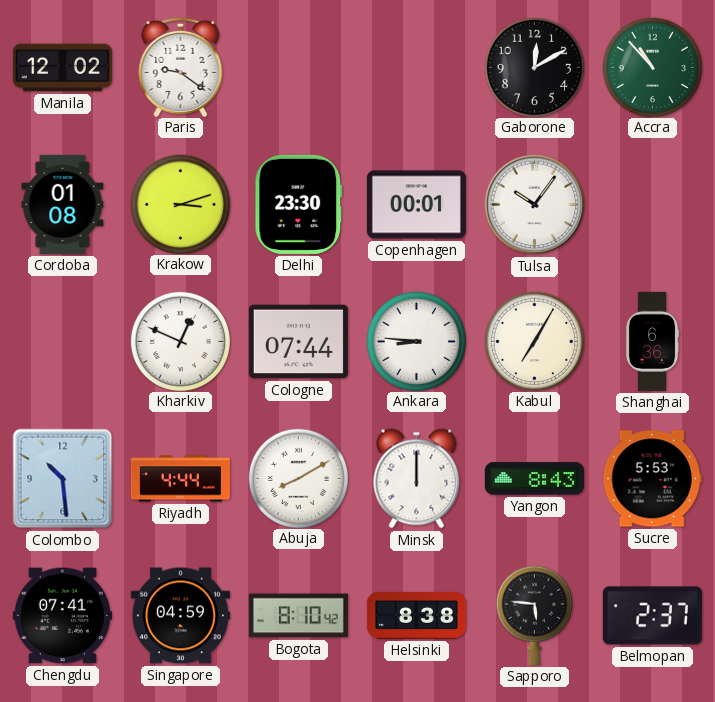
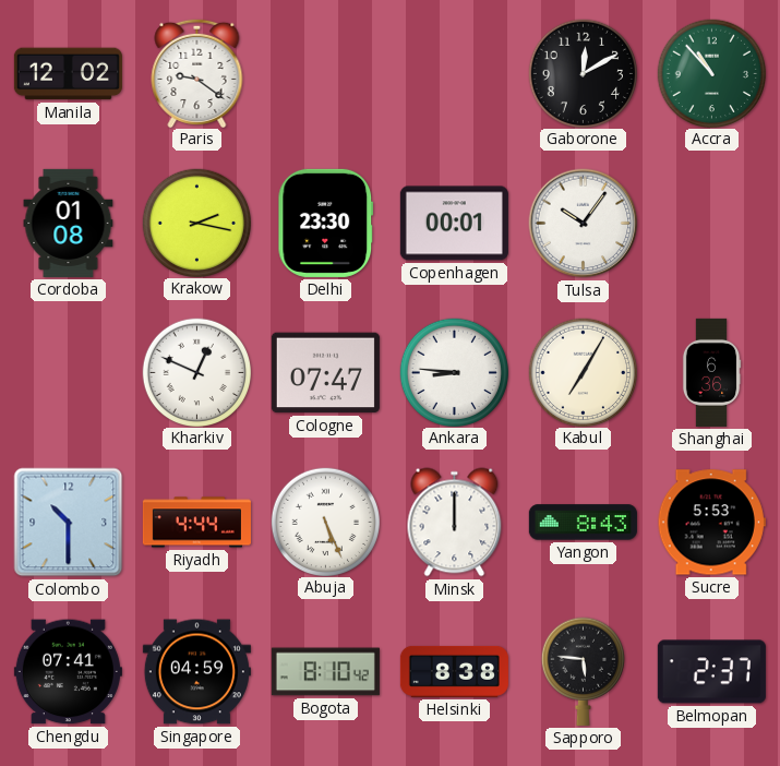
Krakow: 3:12 -> 2:17
Cologne: 07:44 -> 07:47
Colombo: 10:29 -> 10:30
Abuja: 8:10 -> 5:26
